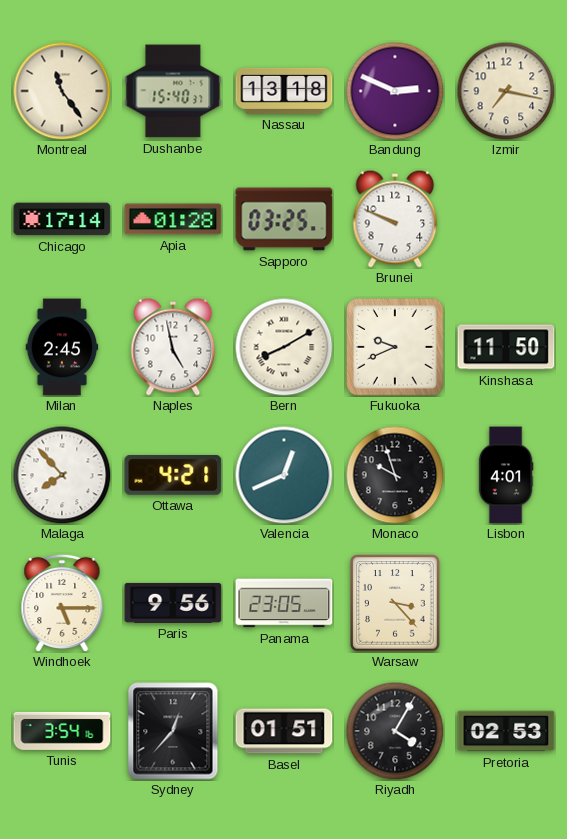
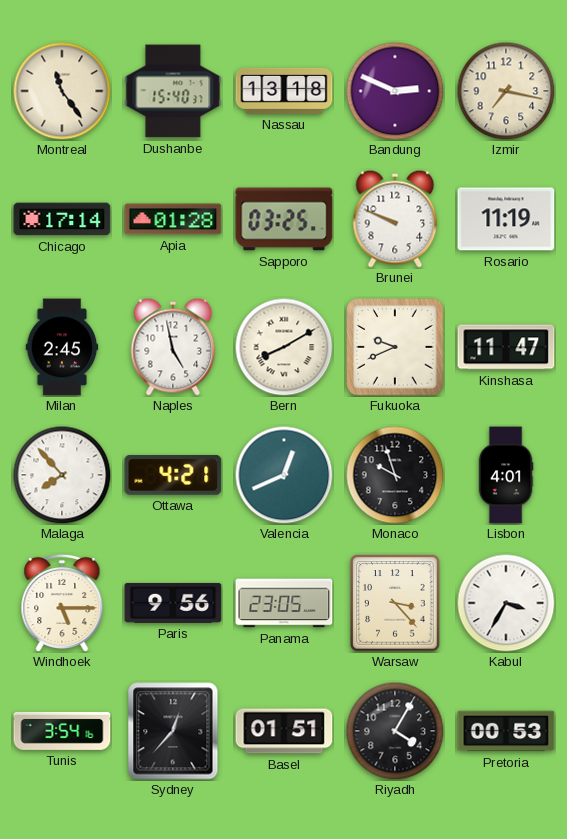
Rosario: none -> 11:19
Kinshasa: 11:50 -> 11:47
Kabul: none -> 3:35
Pretoria: 02:53 -> 00:53
